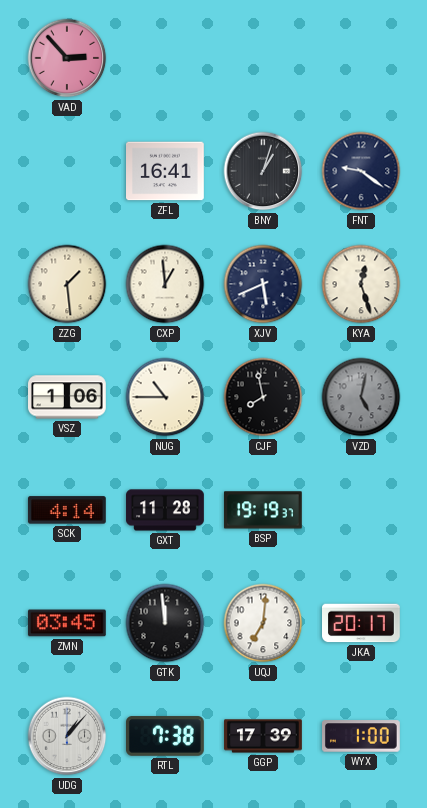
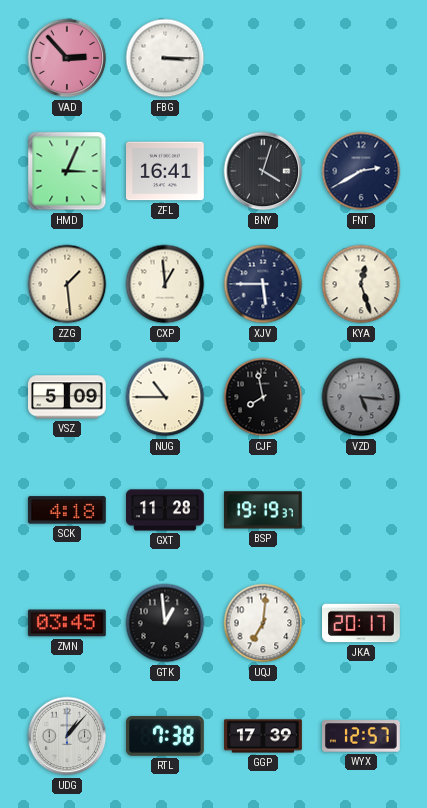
FBG: none -> 3:15
HMD: none -> 3:04
BNY: 1:03 -> 4:03
FNT: 9:21 -> 2:40
XJV: 5:41 -> 5:45
VSZ: 1:06 -> 5:09
VZD: 5:02 -> 5:16
SCK: 4:14 -> 4:18
GTK: 11:59 -> 12:59
WYX: 1:00 -> 12:57
